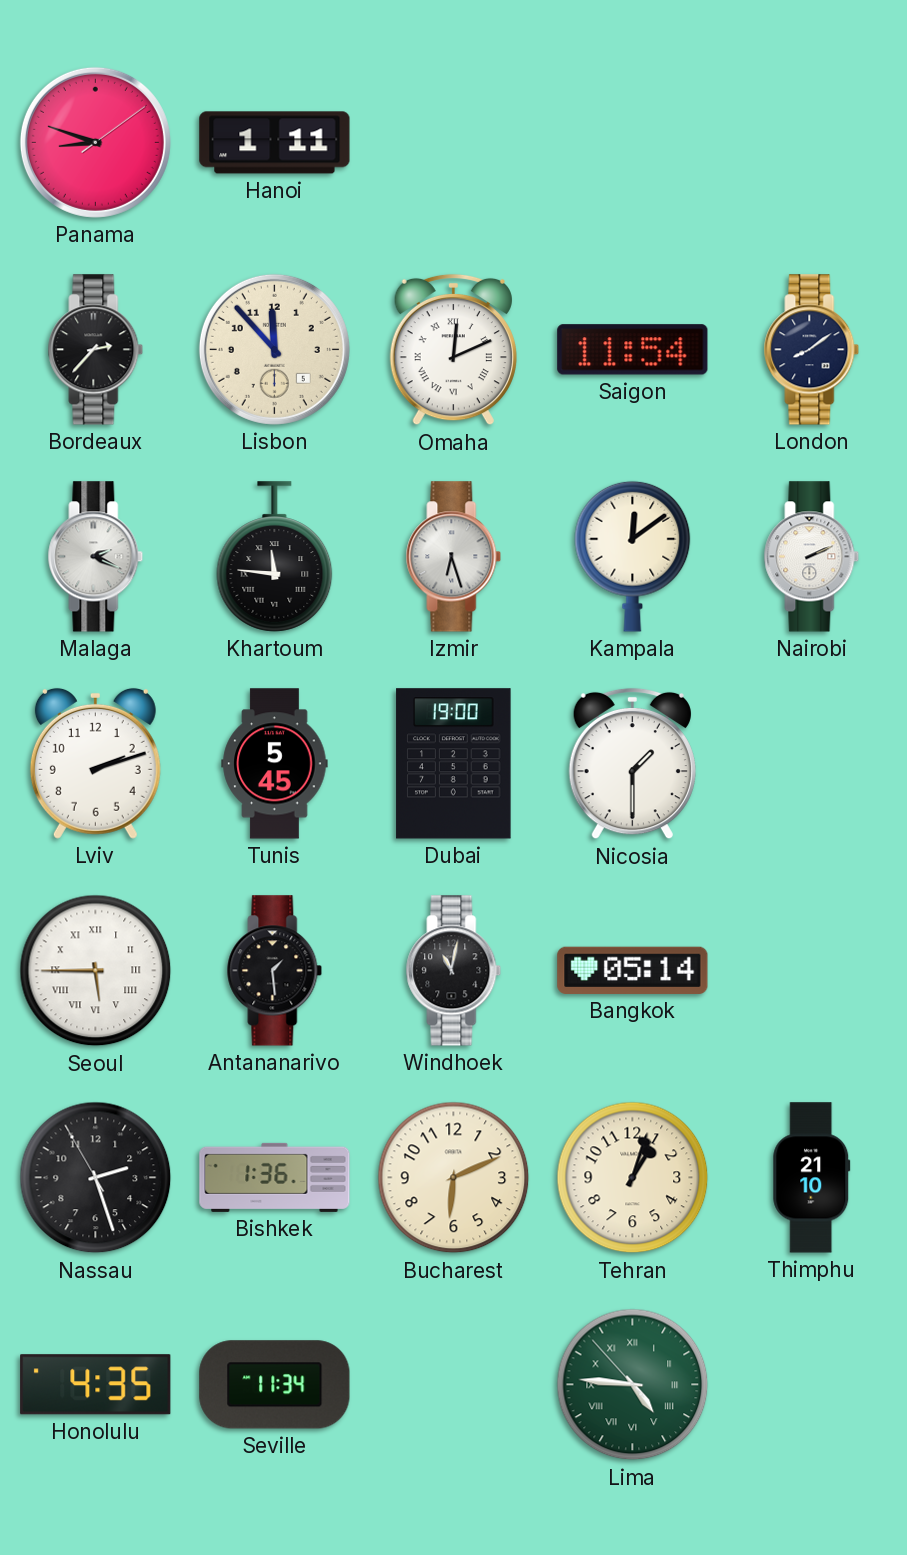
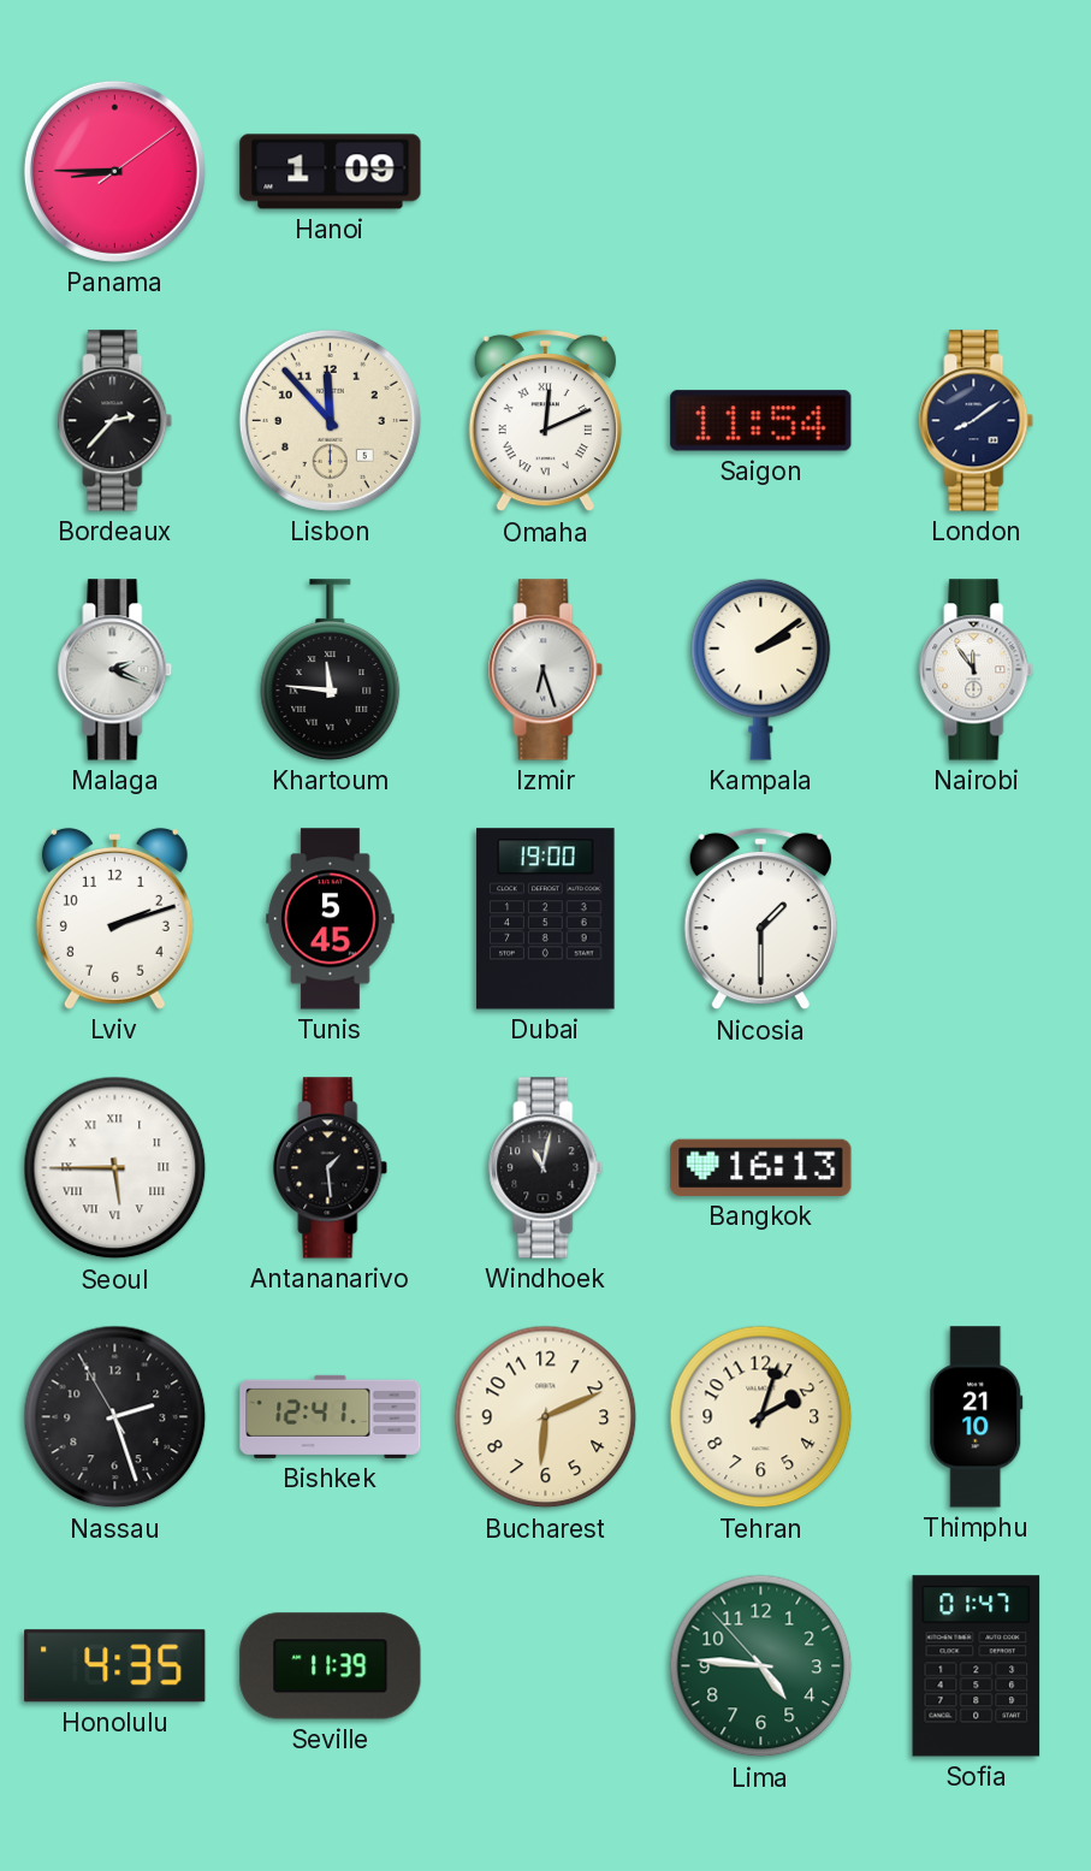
Panama: 8:48 -> 8:45
Hanoi: 1:11 -> 1:09
Kampala: 12:09 -> 2:09
Nairobi: 2:11 -> 11:54
Bangkok: 05:14 -> 16:13
Bishkek: 1:36 -> 12:41
Tehran: 1:03 -> 2:03
Seville: 11:34 -> 11:39
Lima numerals: Roman -> Arabic
Sofia: none -> 01:47
